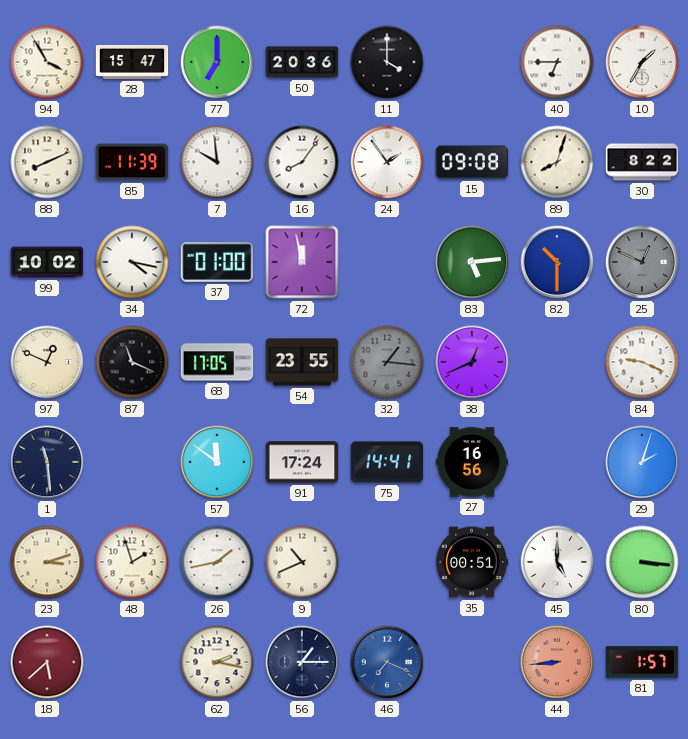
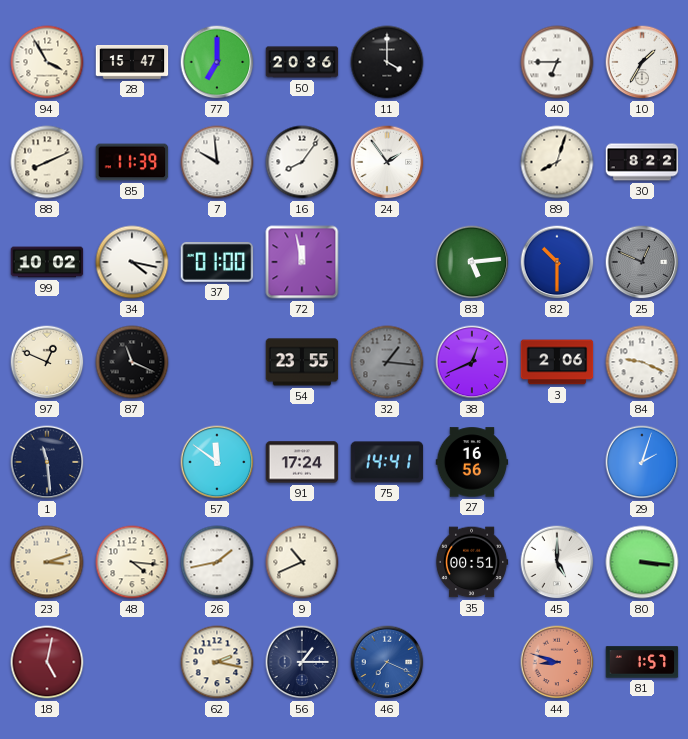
15: 09:08 -> none
68: 17:05 -> none
3: none -> 2:06
48: 1:57 -> 4:16
18: 5:38 -> 5:02
44: 8:44 -> 8:48
